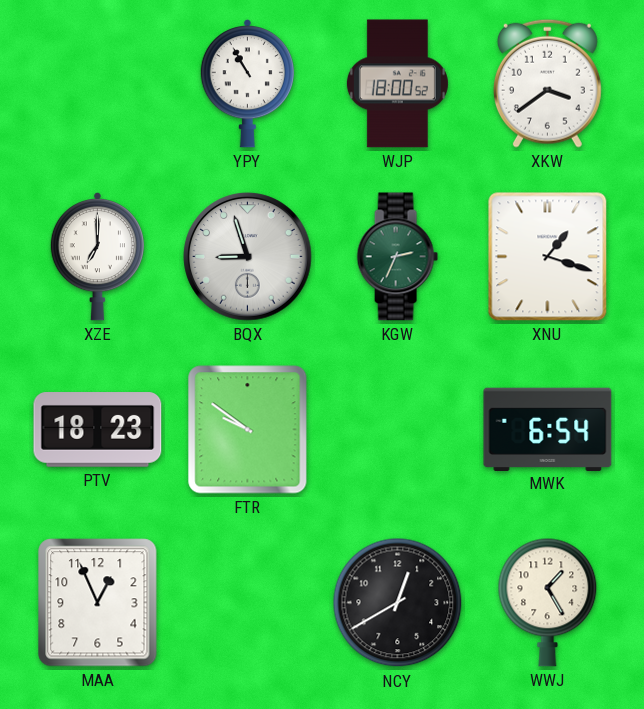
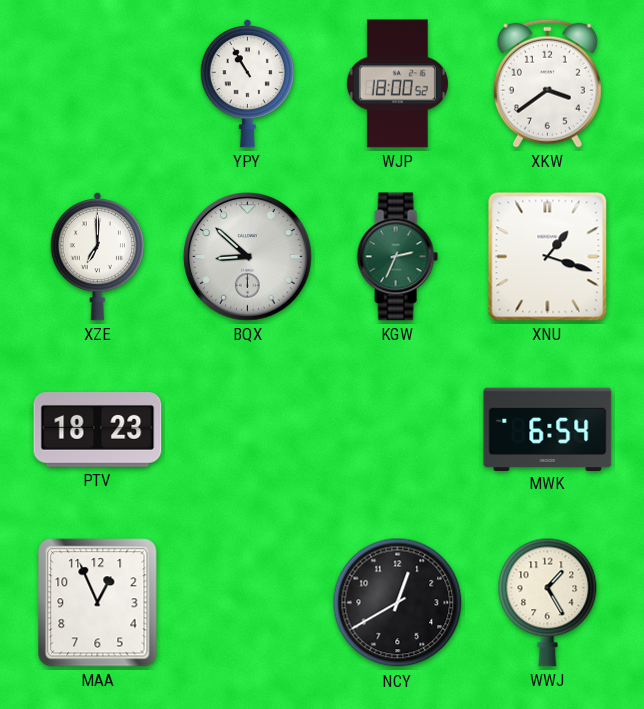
BQX: 8:57 -> 8:52
FTR: 9:51 -> none
